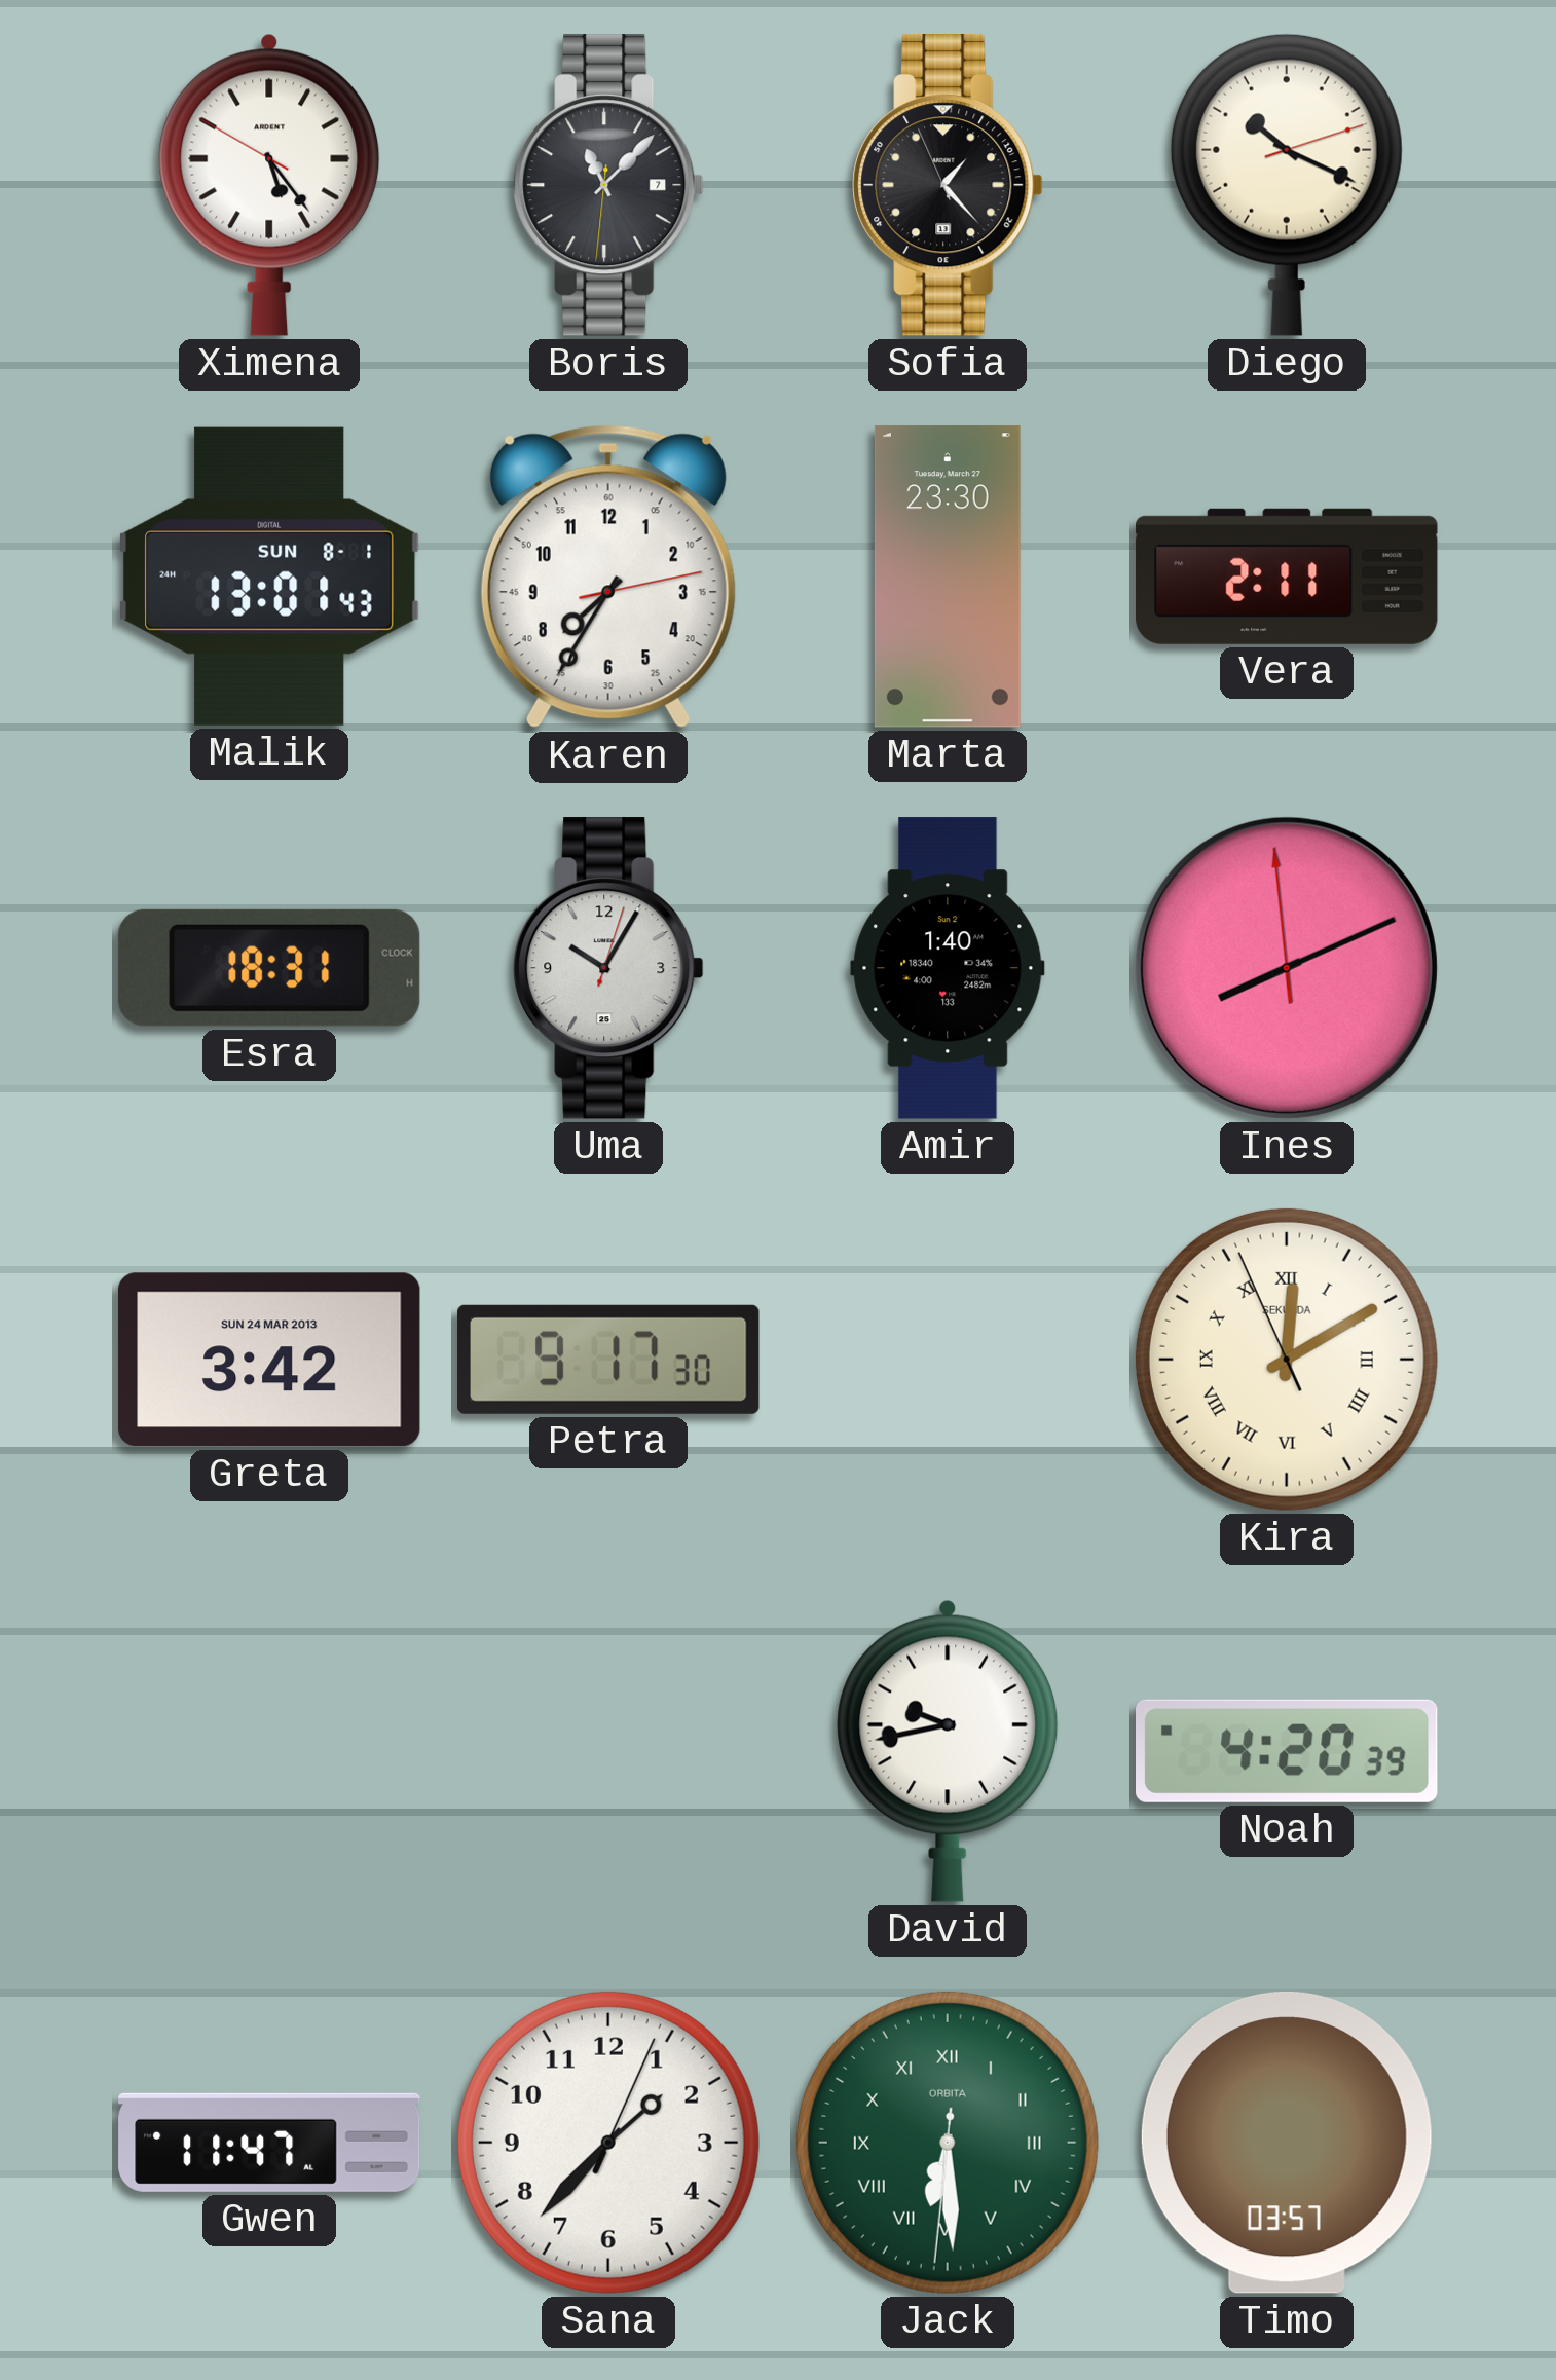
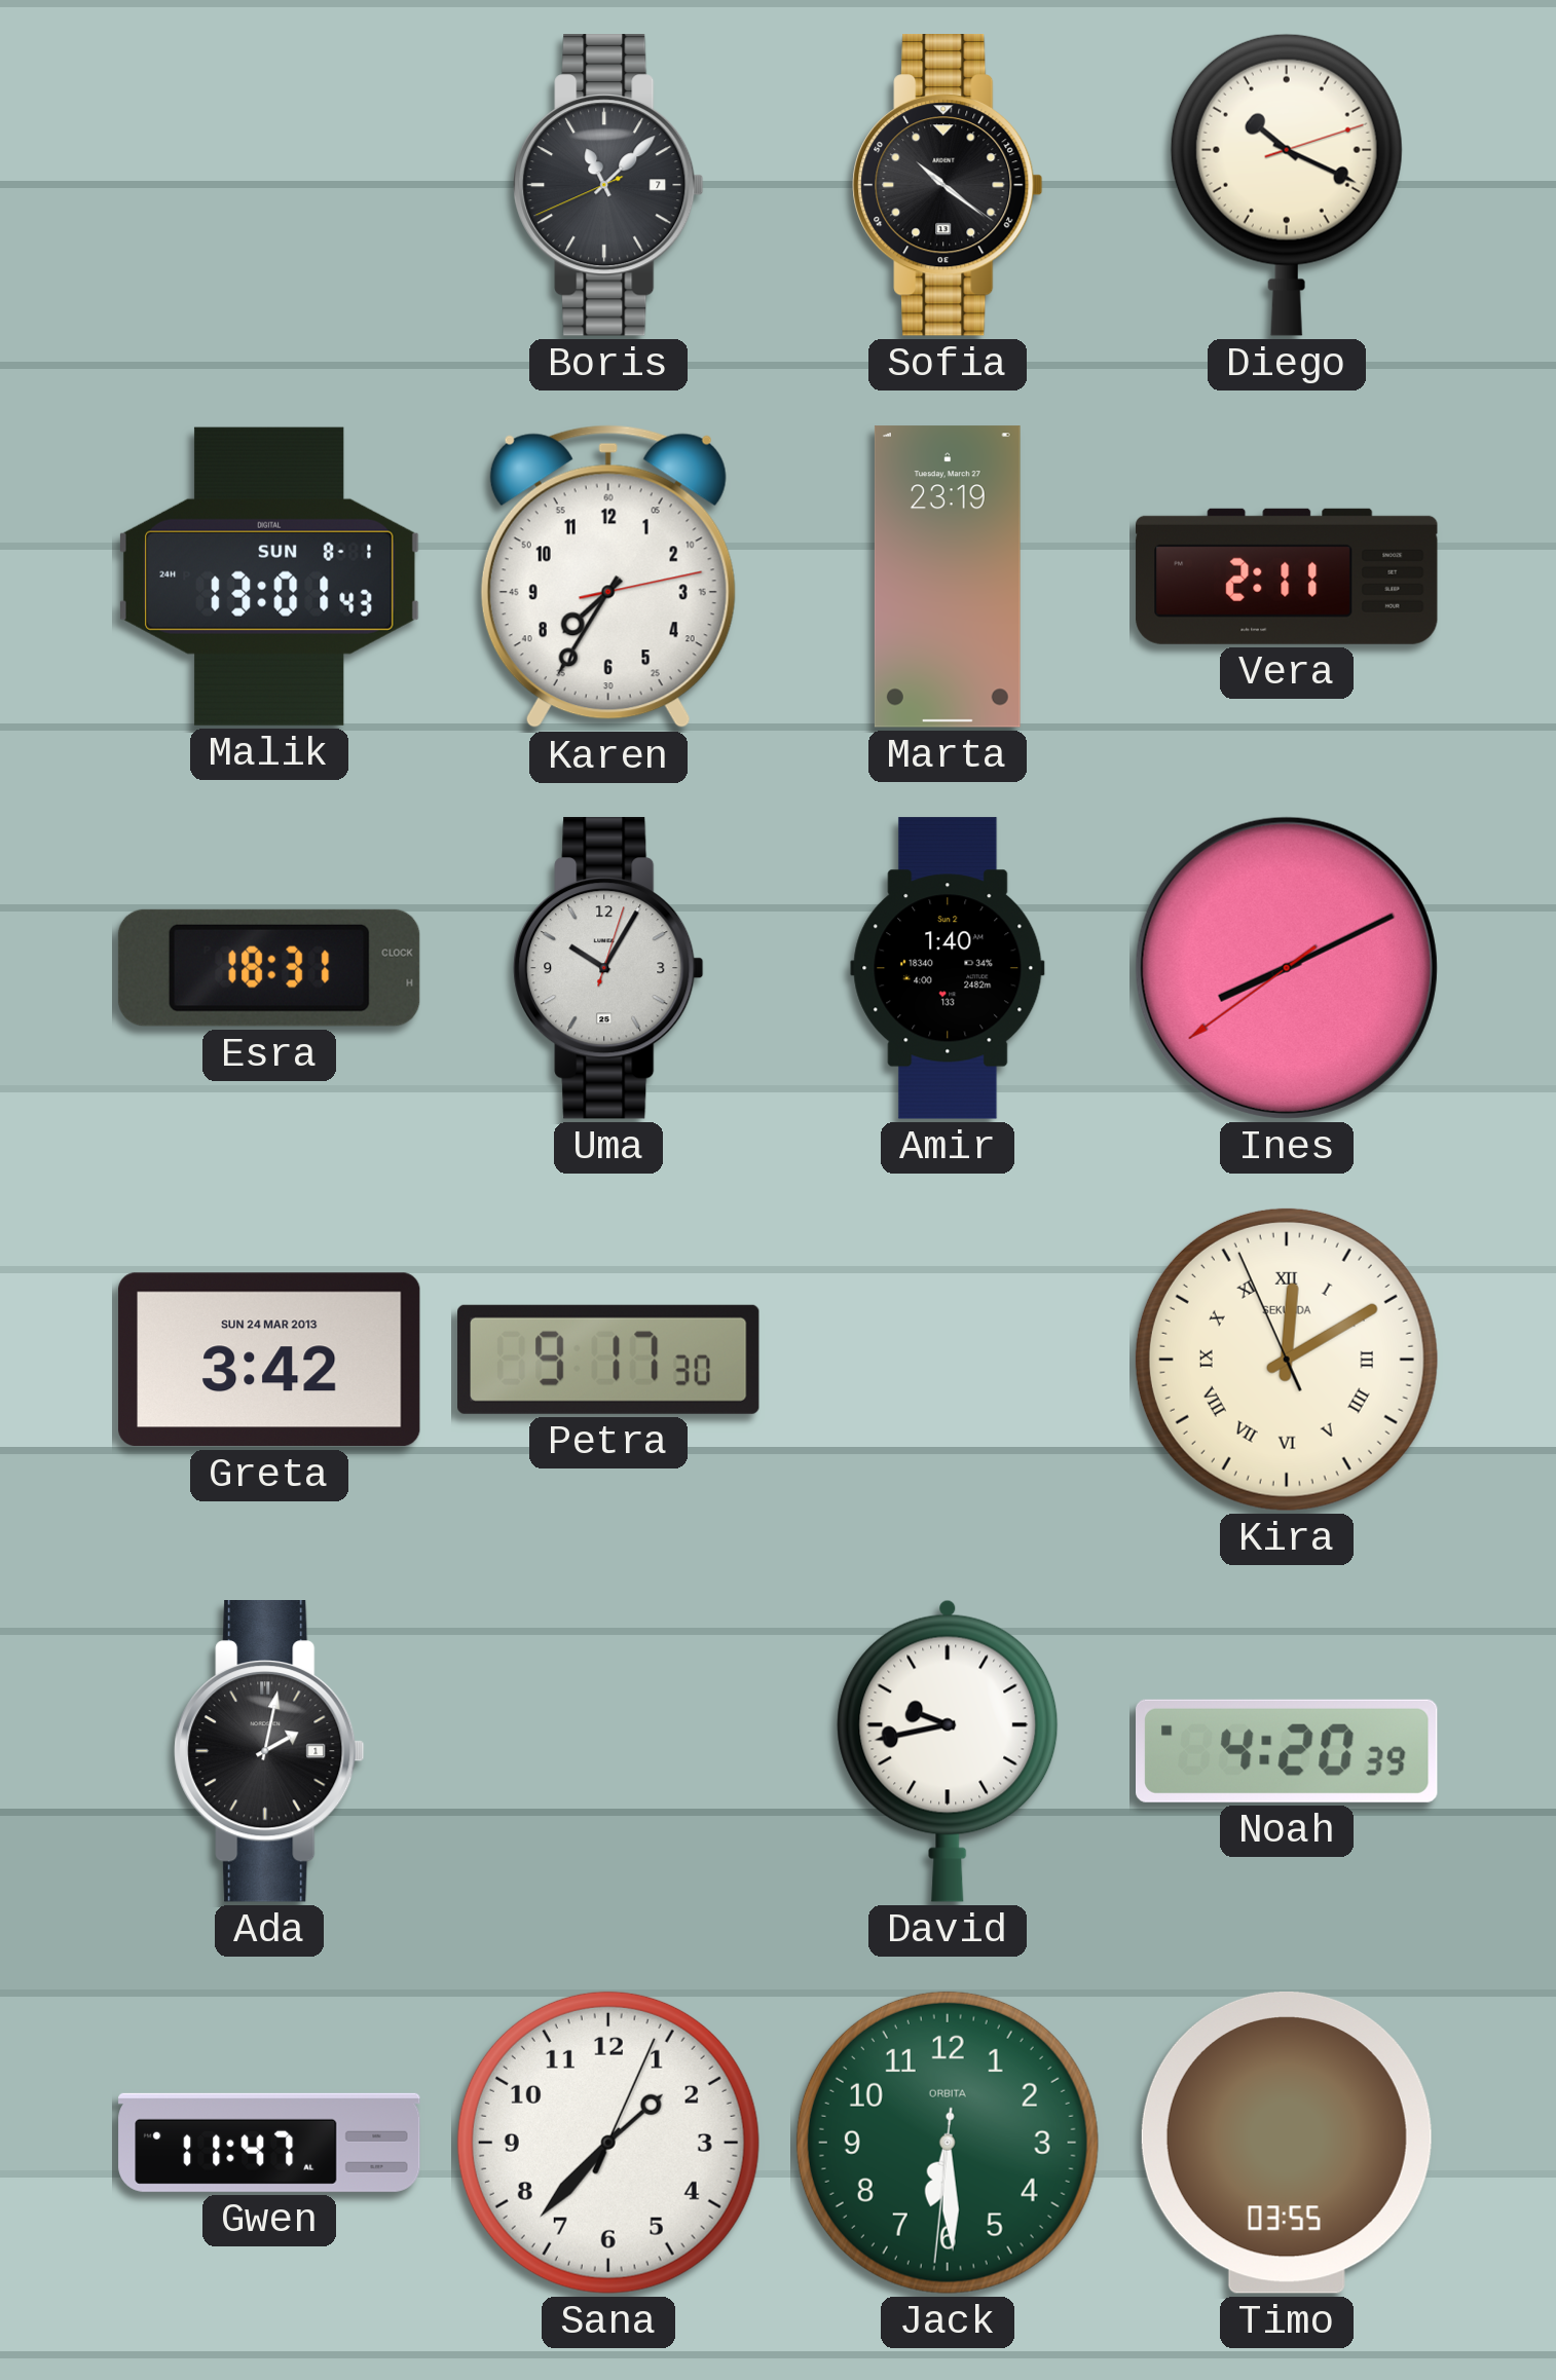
Ximena: 5:23 -> none
Boris: 11:07:31 -> 11:07:41
Sofia: 1:22 -> 10:21
Marta: 23:30 -> 23:19
Ines: 8:10:59 -> 8:10:39
Ada: none -> 2:02
Jack numerals: Roman -> Arabic
Timo: 03:57 -> 03:55
